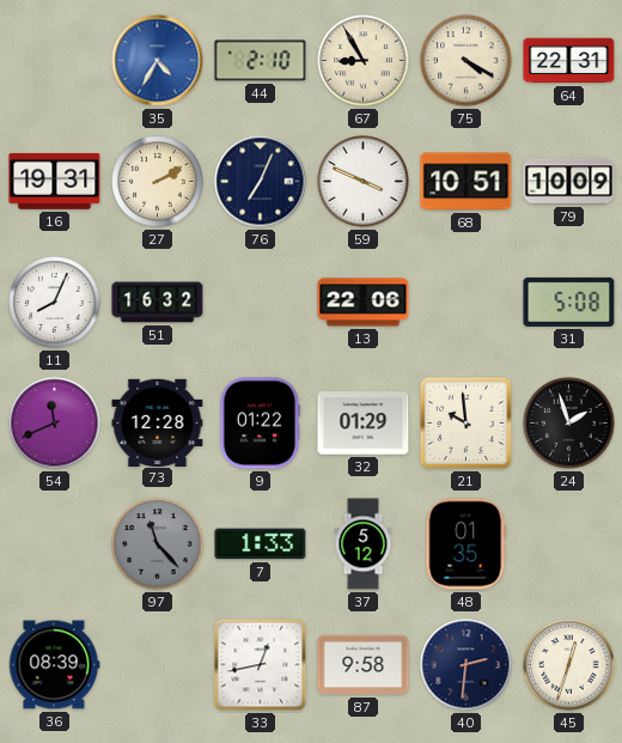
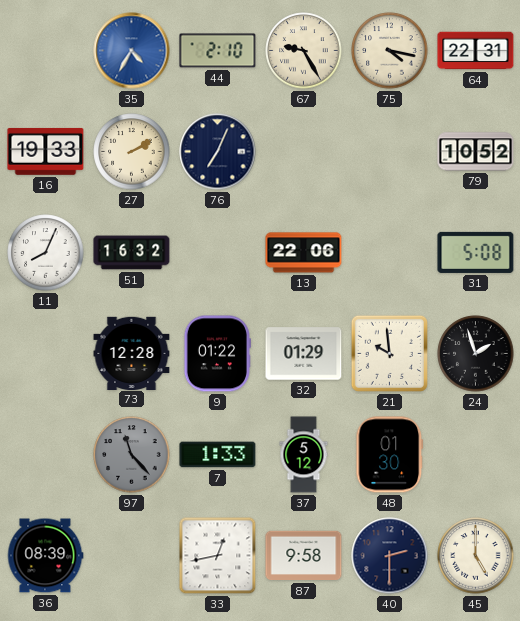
67: 8:55 -> 9:25
75: 4:20 -> 4:17
16: 19:31 -> 19:33
59: 3:49 -> none
68: 10:51 -> none
79: 10:09 -> 10:52
54: 11:41 -> none
48: 01:35 -> 01:30
40: 2:31 -> 2:30
45: 12:33 -> 5:00
